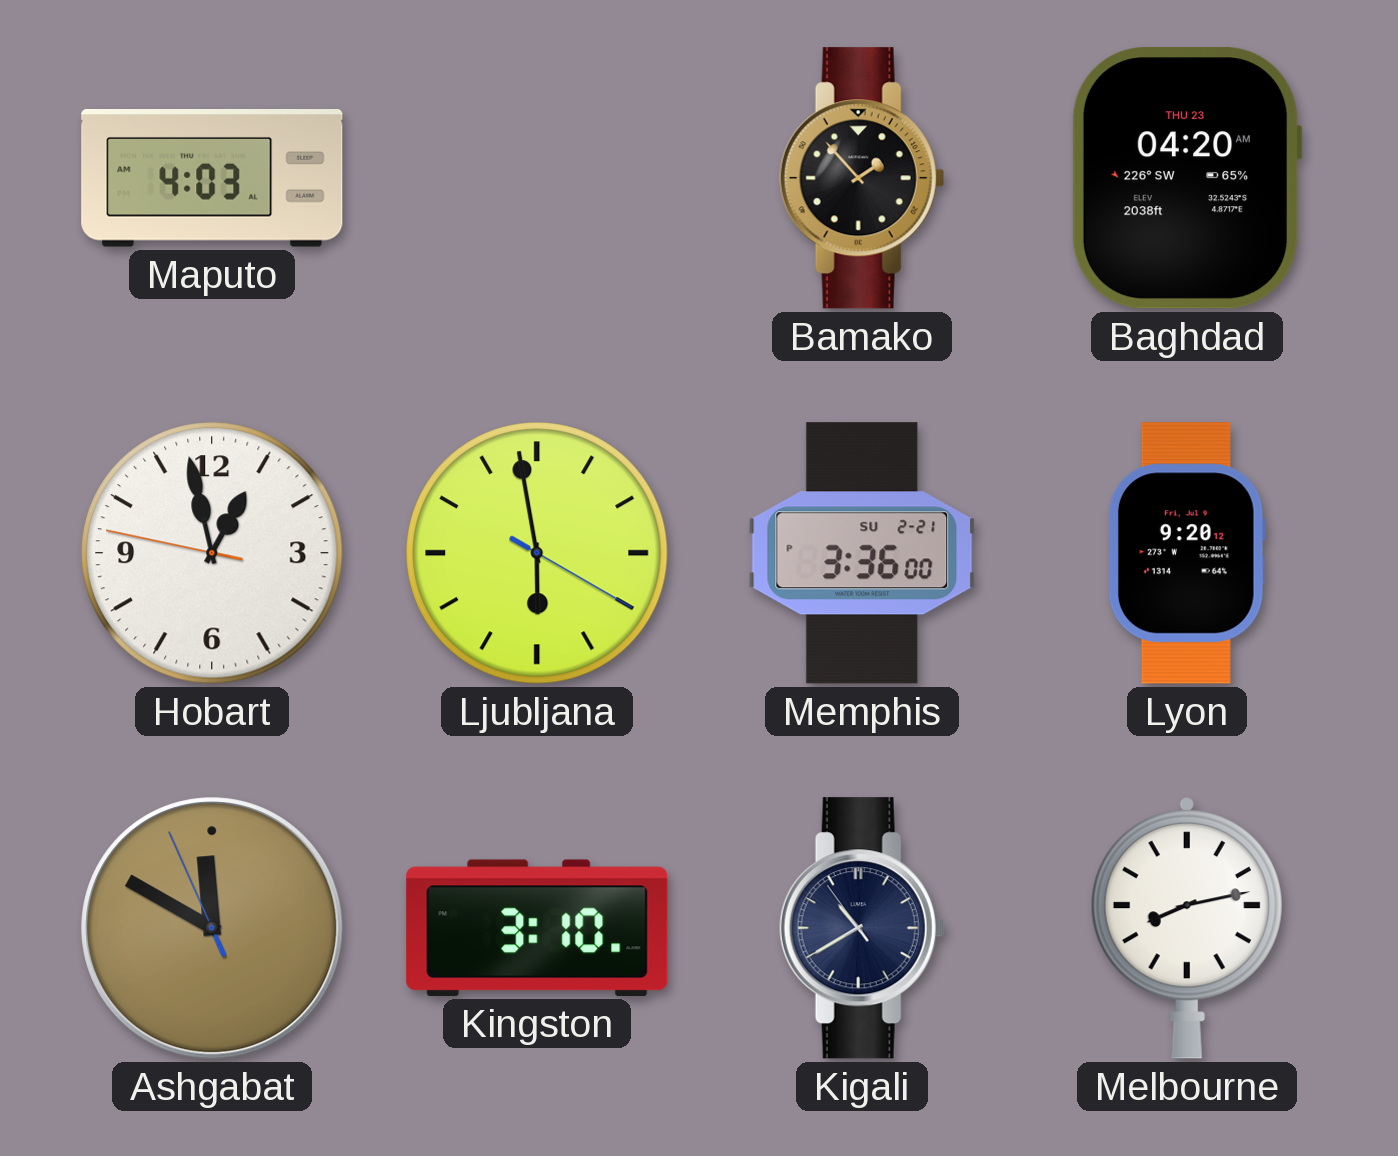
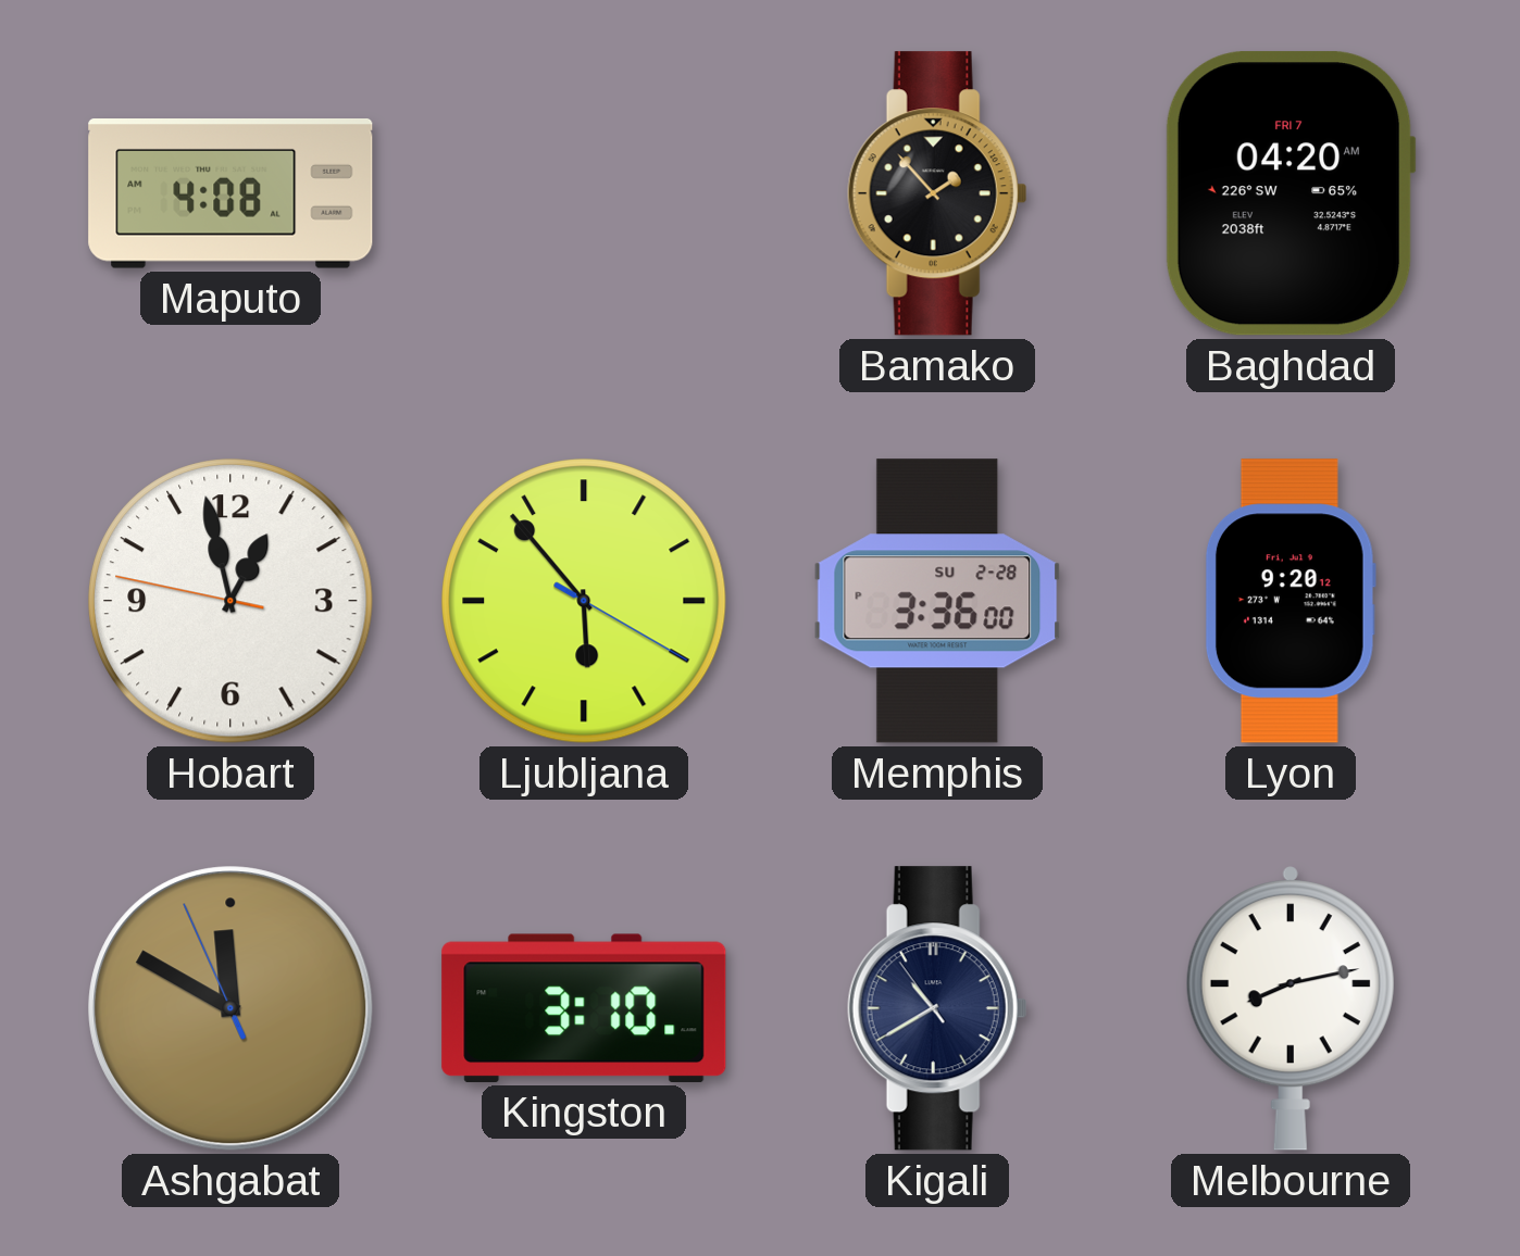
Maputo: 4:03 -> 4:08
Baghdad date: THU 23 -> FRI 7
Ljubljana: 5:58 -> 5:53
Memphis date: SU 2-21 -> SU 2-28
